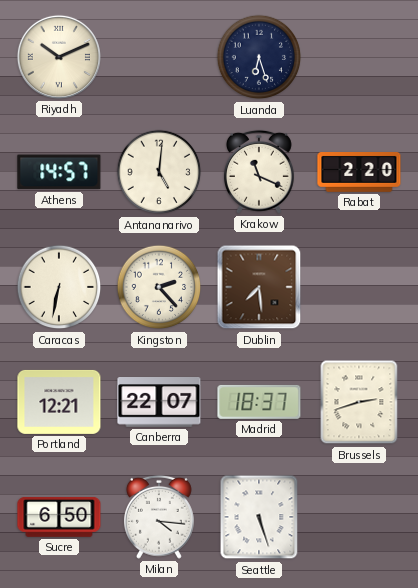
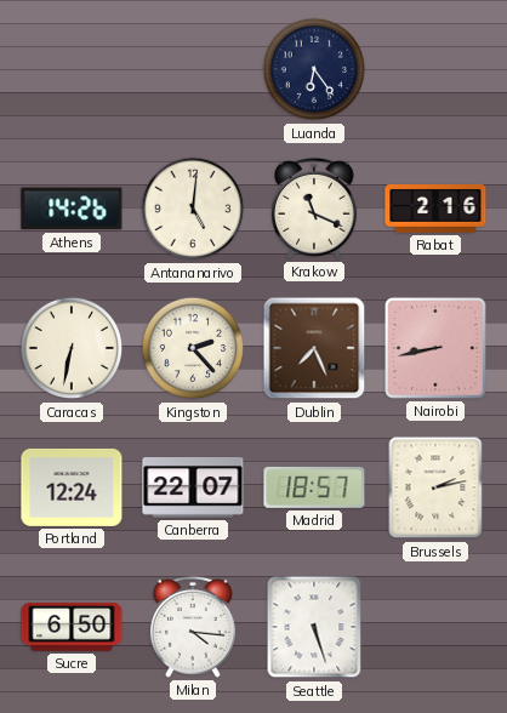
Riyadh: 10:11 -> none
Luanda: 6:27 -> 6:24
Athens: 14:57 -> 14:26
Rabat: 2:20 -> 2:16
Dublin: 7:29 -> 7:26
Nairobi: none -> 8:43
Portland: 12:21 -> 12:24
Madrid: 18:37 -> 18:57
Brussels: 2:42 -> 2:13
